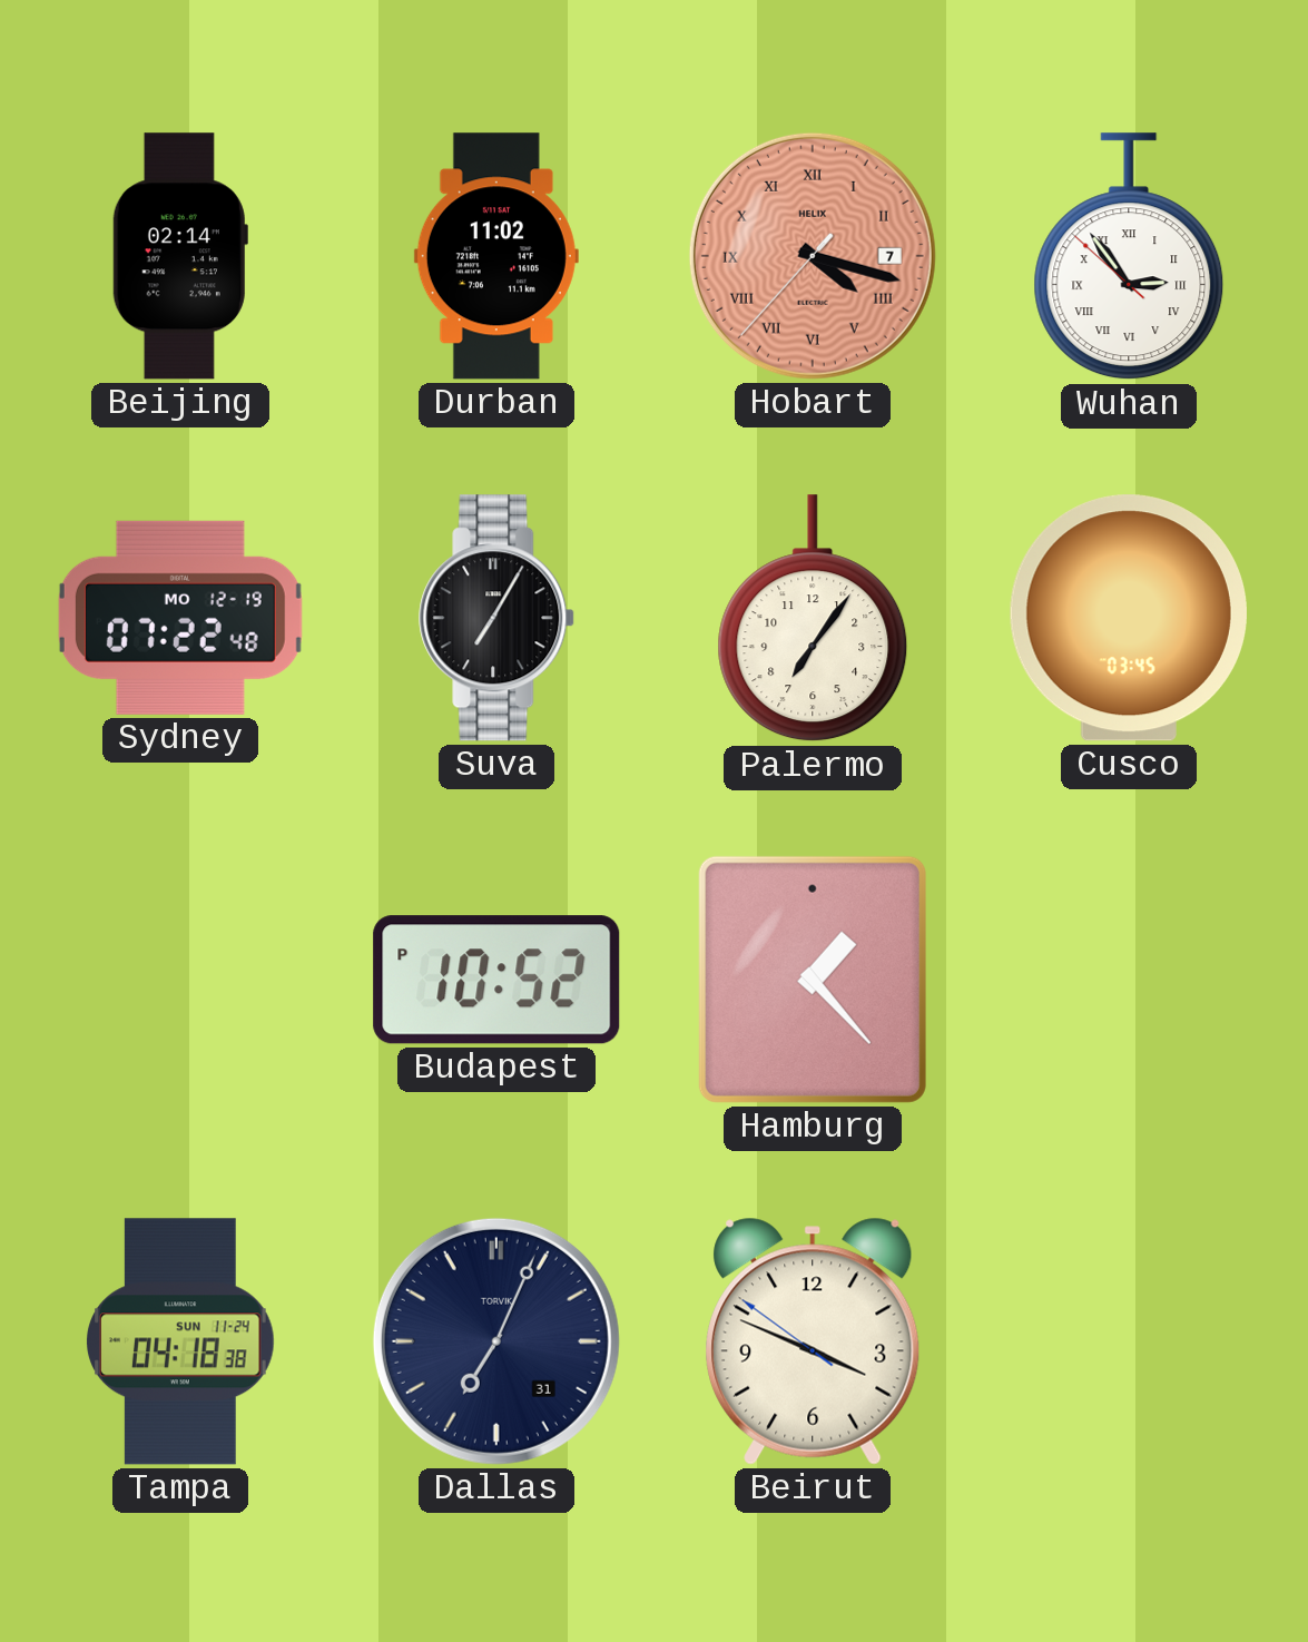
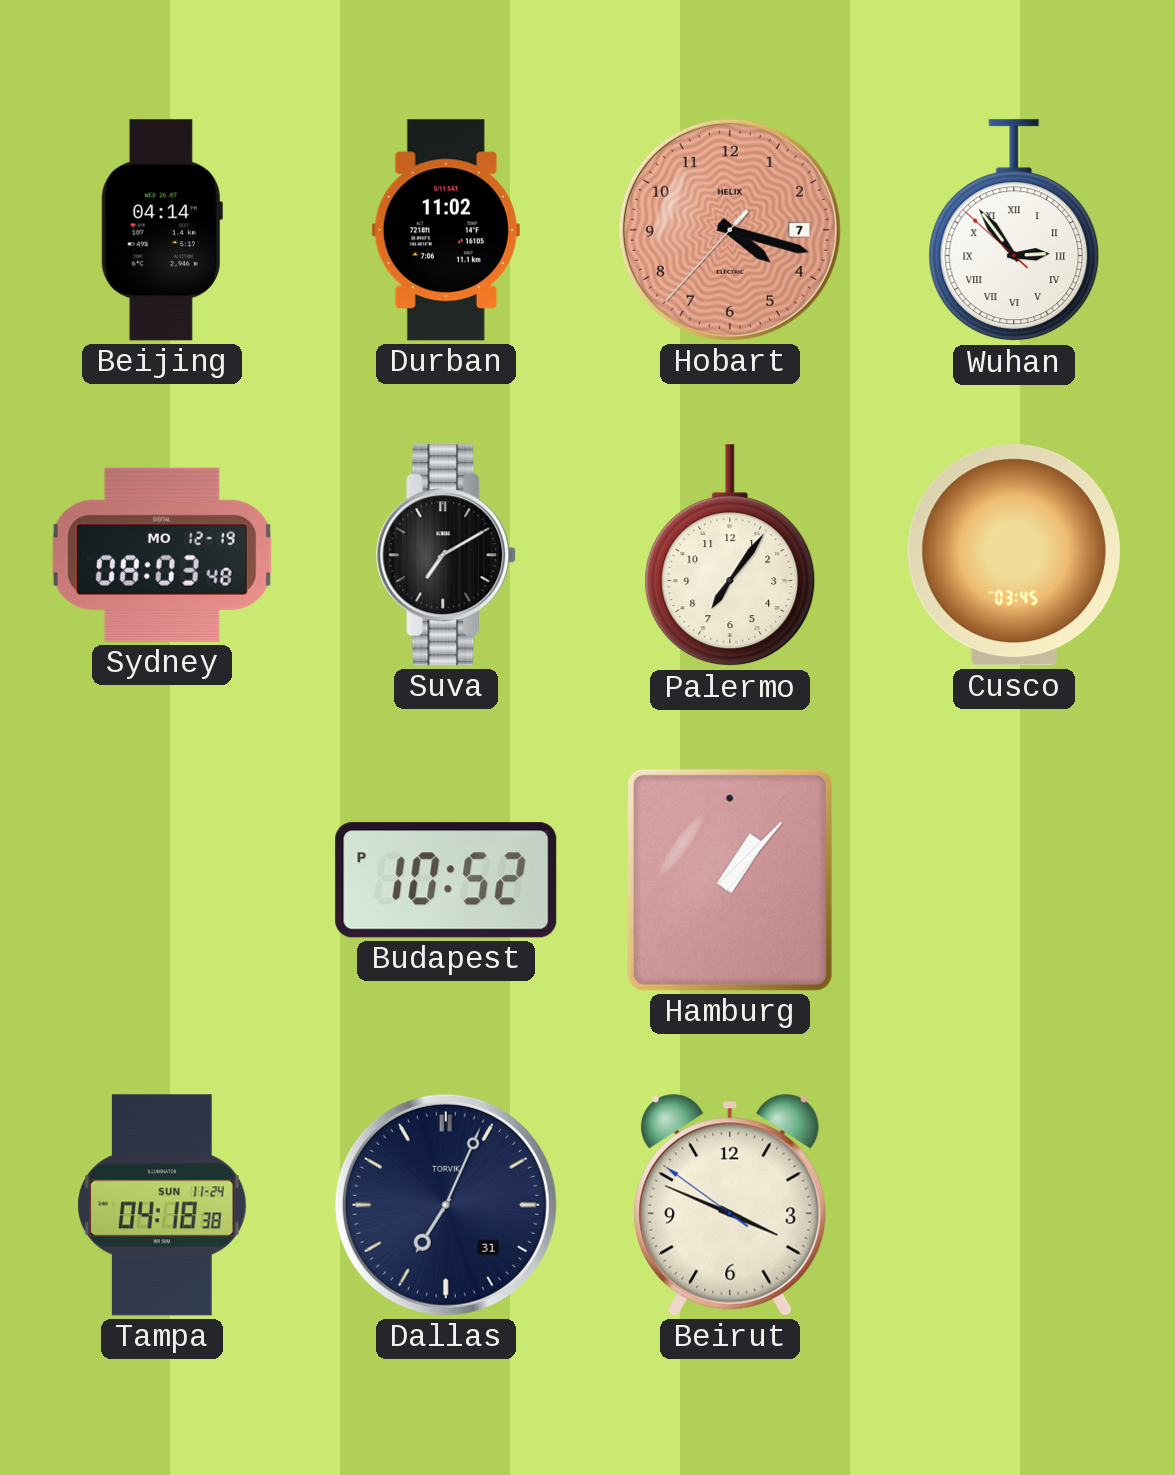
Beijing: 02:14 -> 04:14
Hobart numerals: Roman -> Arabic
Sydney: 07:22 -> 08:03
Suva: 7:05 -> 7:10
Hamburg: 1:23 -> 1:07
